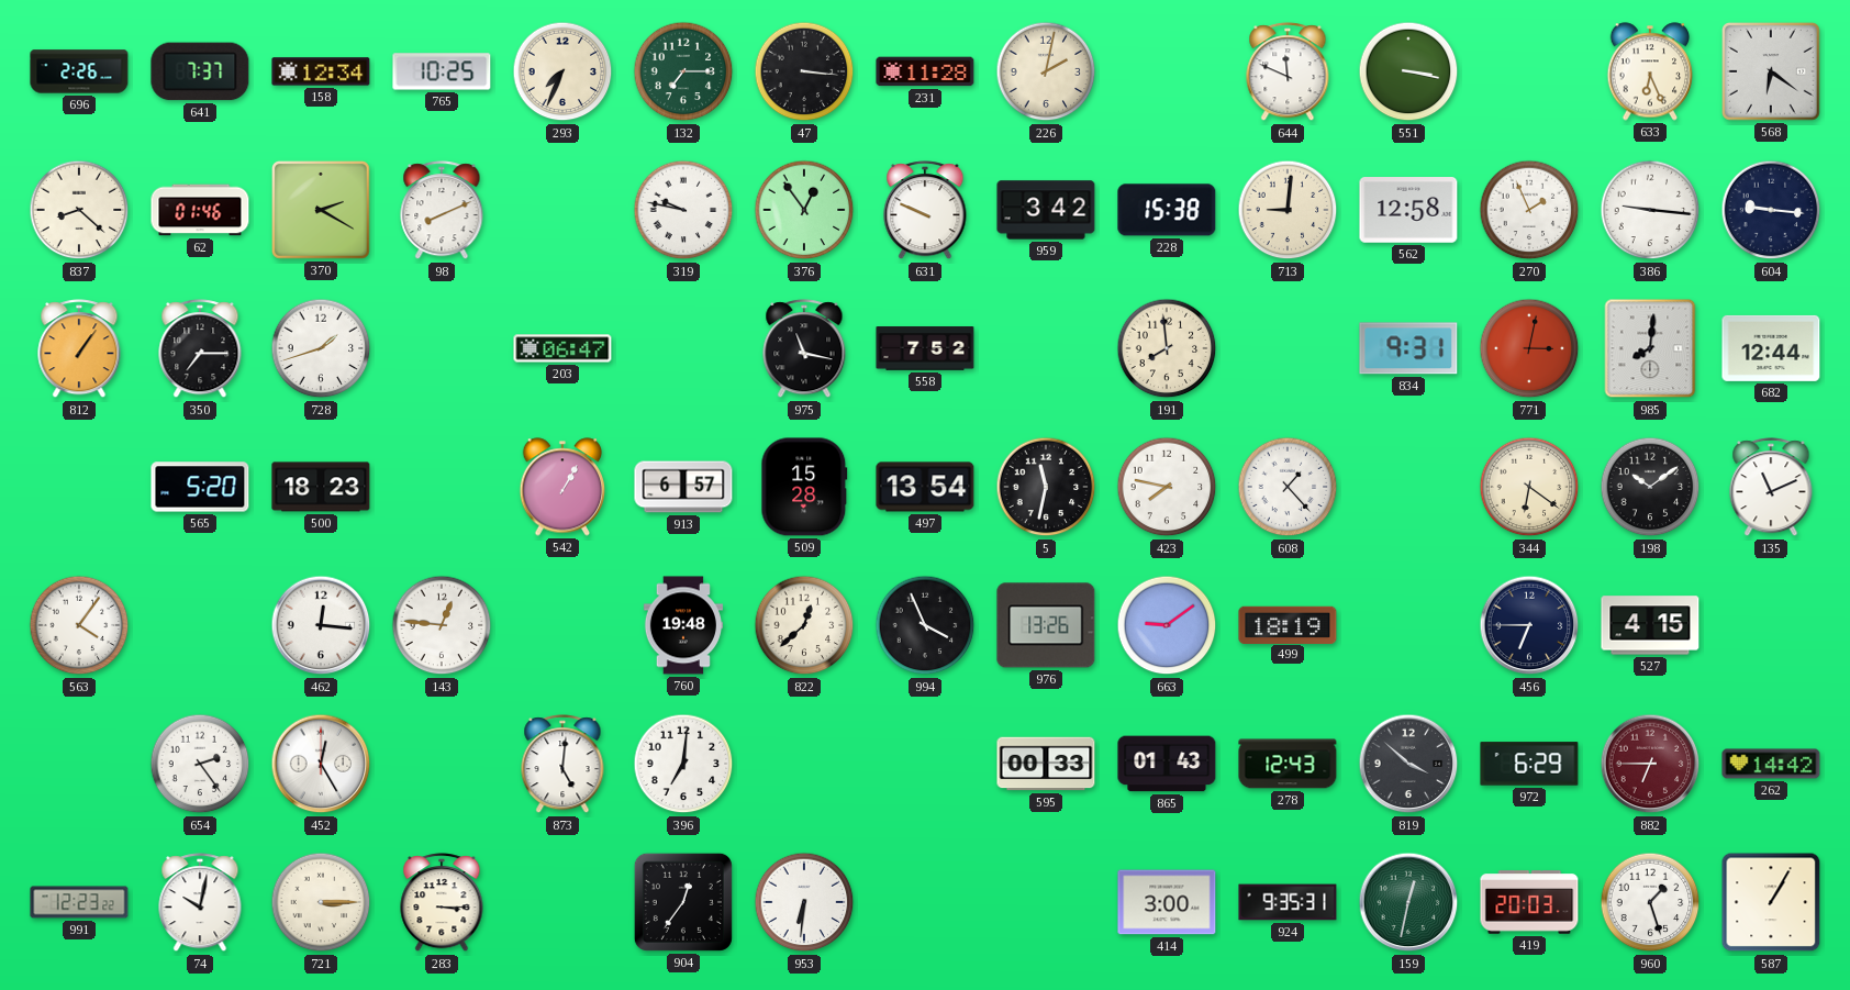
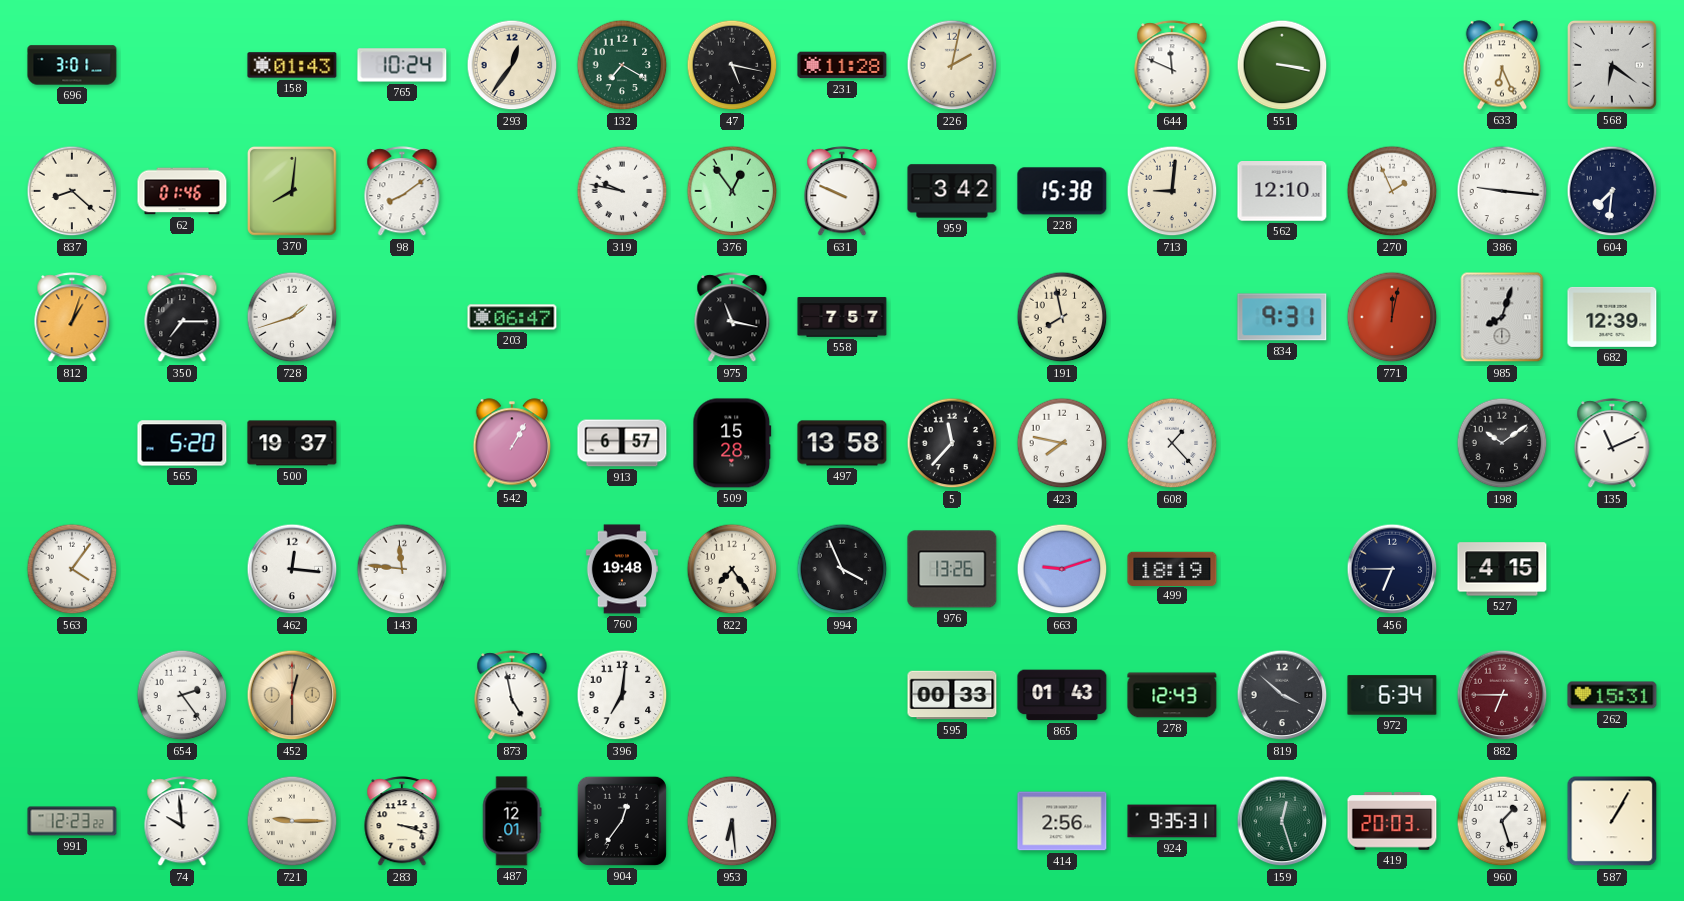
696: 2:26 -> 3:01
641: 7:37 -> none
158: 12:34 -> 01:43
765: 10:25 -> 10:24
293: 7:34 -> 12:36
132: 7:15 -> 7:20
47: 3:16 -> 5:17
370: 2:20 -> 8:01
98: 8:11 -> 8:09
562: 12:58 -> 12:10
604: 9:16 -> 7:31
812: 1:06 -> 1:03
558: 7:52 -> 7:57
191: 7:59 -> 7:58
771: 3:02 -> 12:02
985: 8:01 -> 8:03
682: 12:44 -> 12:39
500: 18:23 -> 19:37
497: 13:54 -> 13:58
5: 11:32 -> 11:37
344: 6:21 -> none
143: 12:46 -> 11:46
822: 12:38 -> 7:24
663: 9:09 -> 9:12
452: 12:25 -> 12:30
452 dial: white -> champagne
873: 5:01 -> 4:58
972: 6:29 -> 6:34
262: 14:42 -> 15:31
74: 10:02 -> 9:59
721: 3:15 -> 9:15
283: 3:15 -> 3:18
487: none -> 12:01
953: 6:31 -> 6:29
414: 3:00 -> 2:56
159: 12:32 -> 12:27
